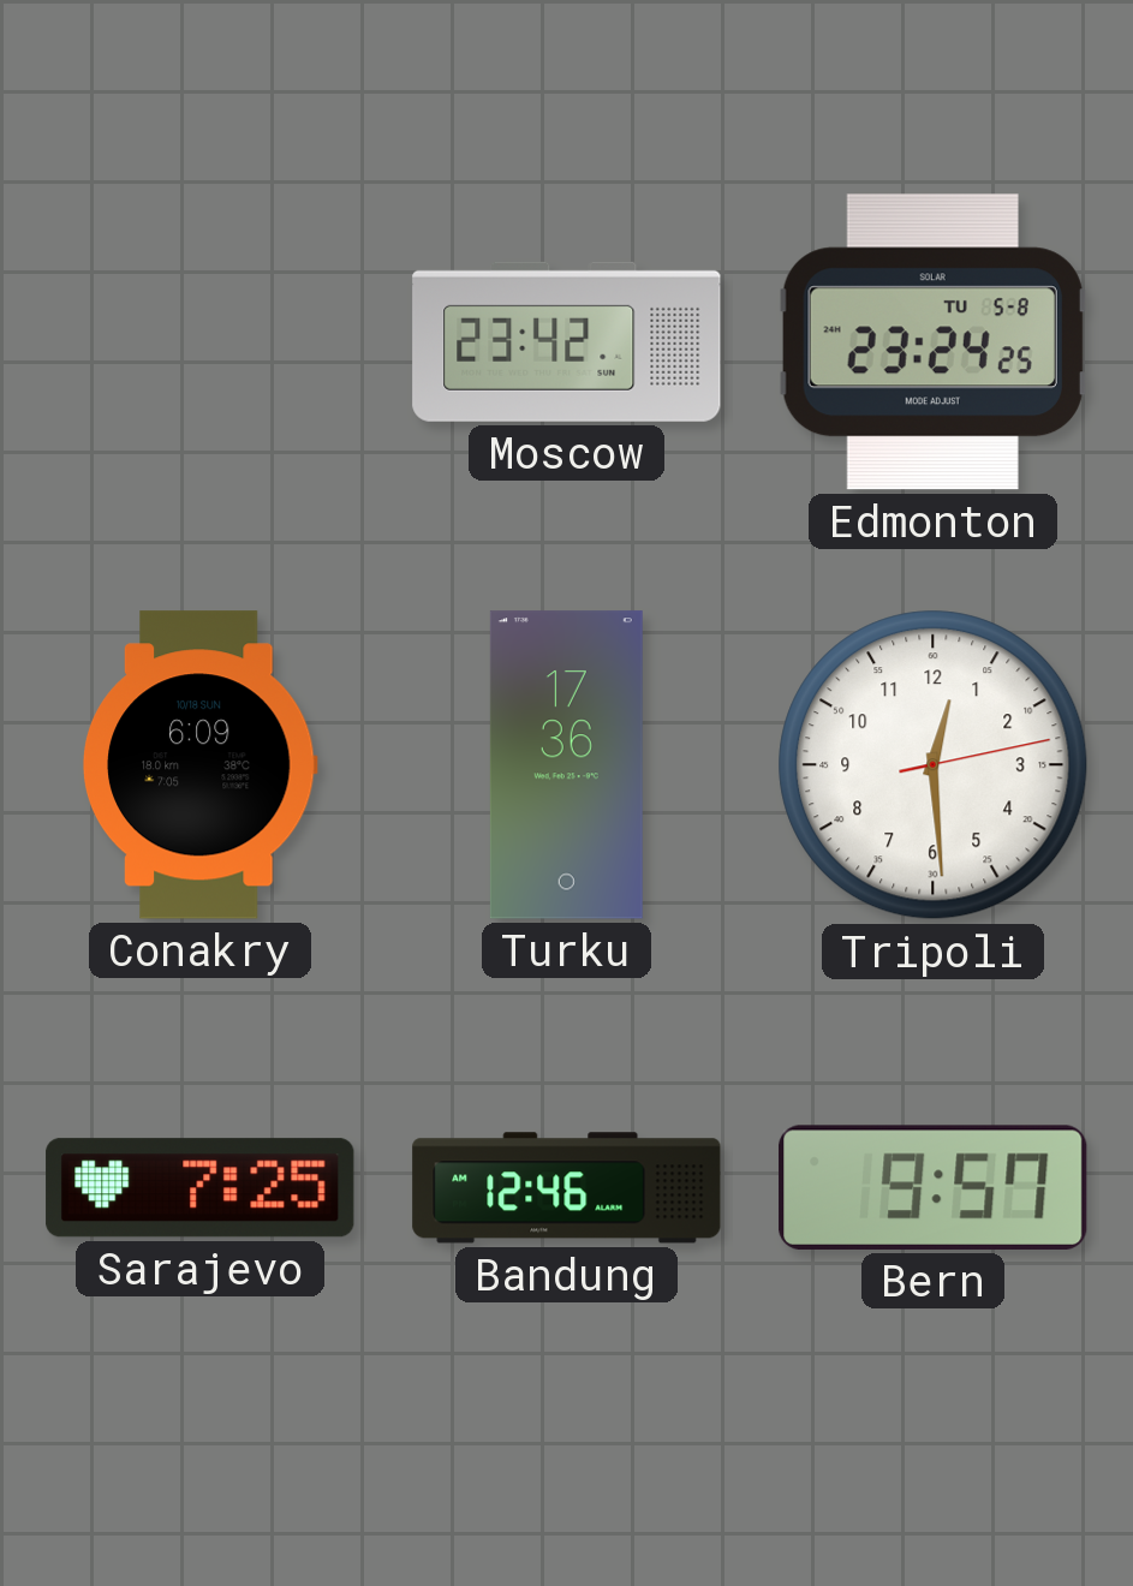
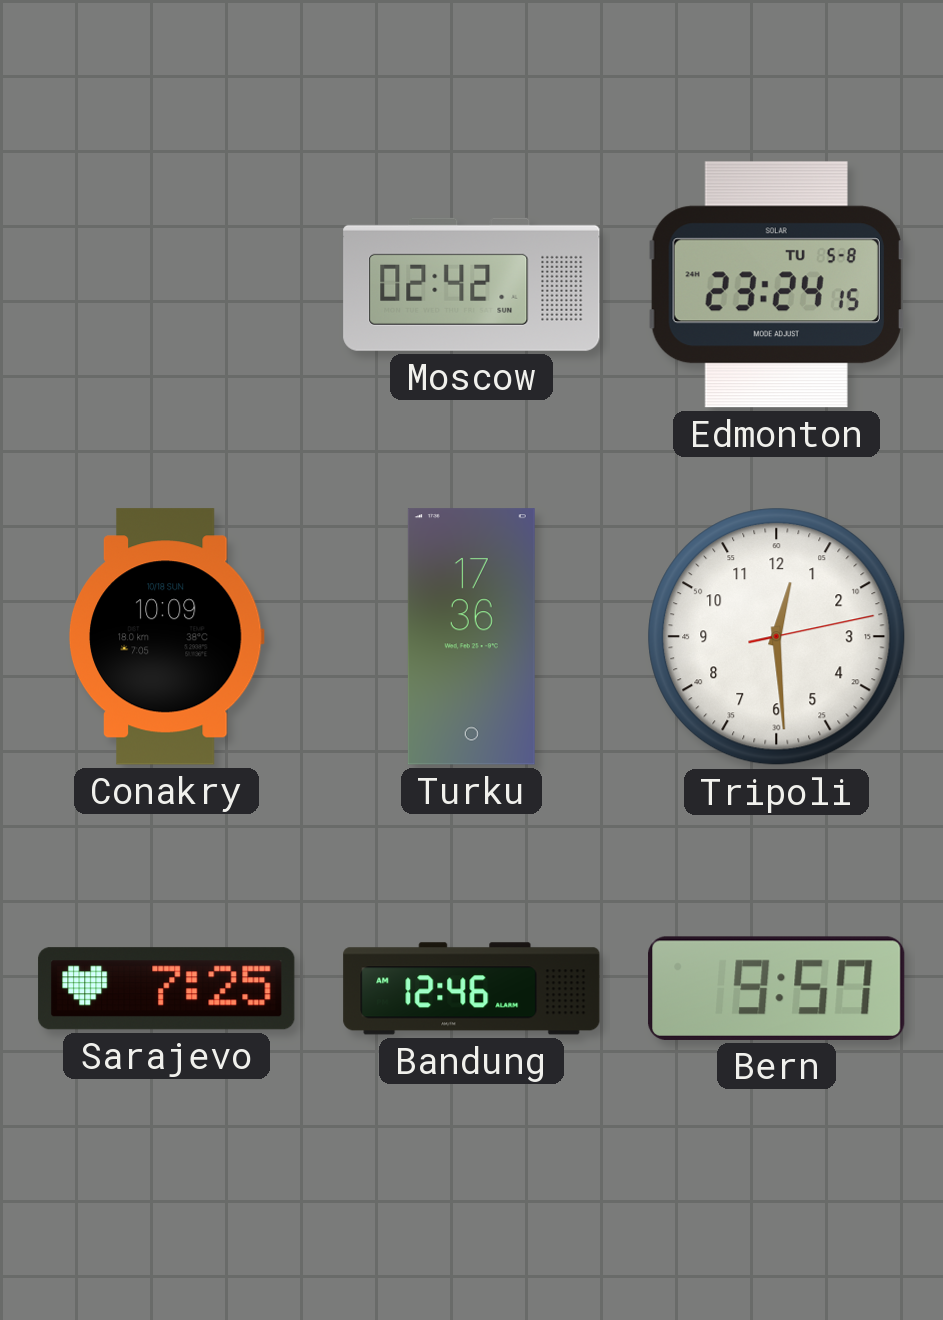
Moscow: 23:42 -> 02:42
Edmonton: 23:24:25 -> 23:24:15
Conakry: 6:09 -> 10:09
